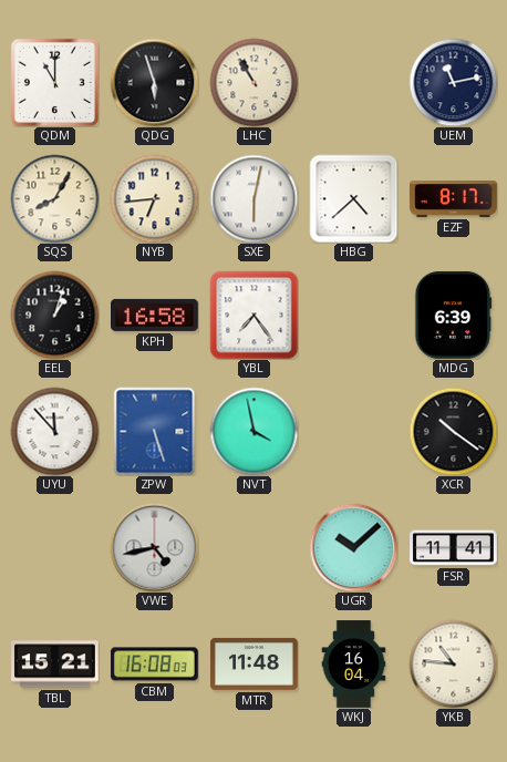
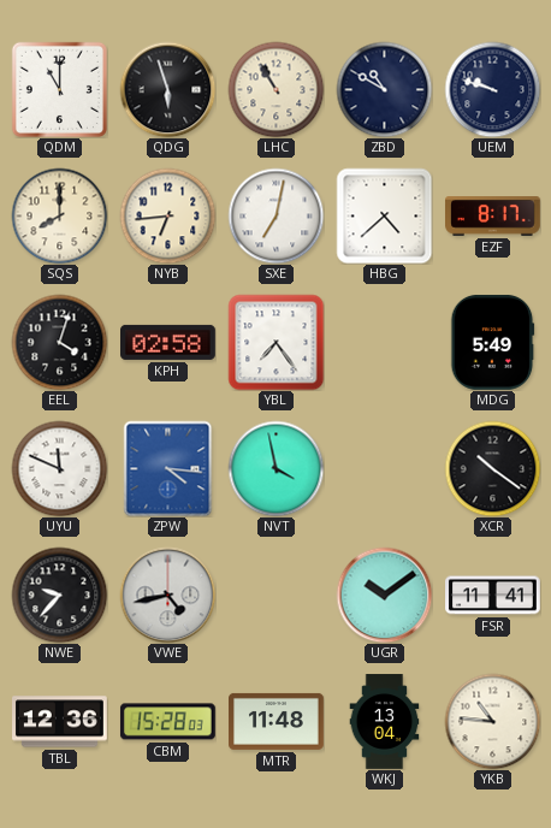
ZBD: none -> 10:50
UEM: 11:13 -> 9:48
SQS: 8:05 -> 8:00
SXE: 6:02 -> 7:02
EEL: 1:03 -> 4:03
KPH: 16:58 -> 02:58
MDG: 6:39 -> 5:49
UYU: 11:53 -> 11:49
ZPW: 5:27 -> 4:16
NWE: none -> 9:37
UGR: 10:08 -> 10:09
TBL: 15:21 -> 12:36
CBM: 16:08 -> 15:28
WKJ: 16:04 -> 13:04
